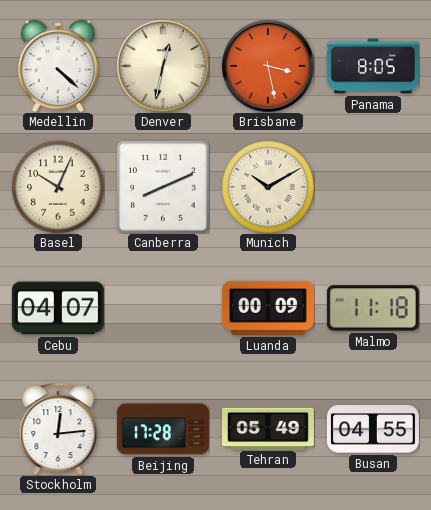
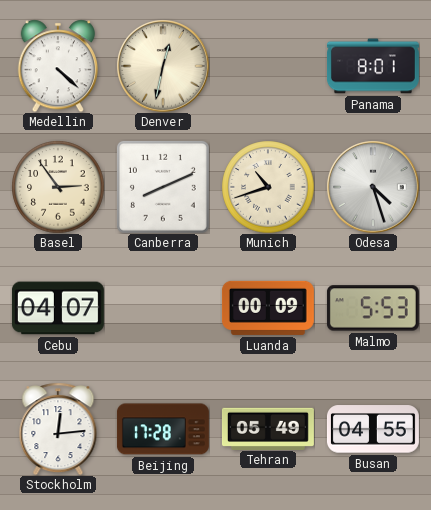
Brisbane: 3:28 -> none
Panama: 8:05 -> 8:01
Basel: 10:04 -> 2:54
Munich: 10:10 -> 10:42
Odesa: none -> 4:27
Malmo: 11:18 -> 5:53
